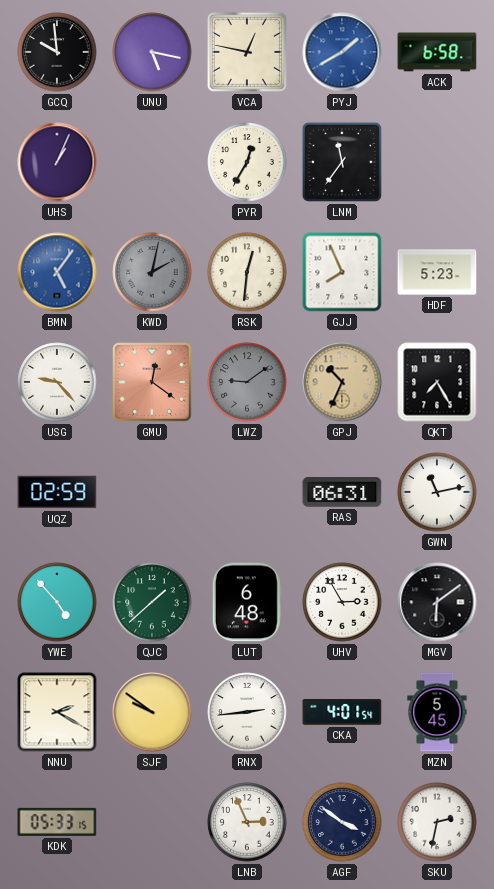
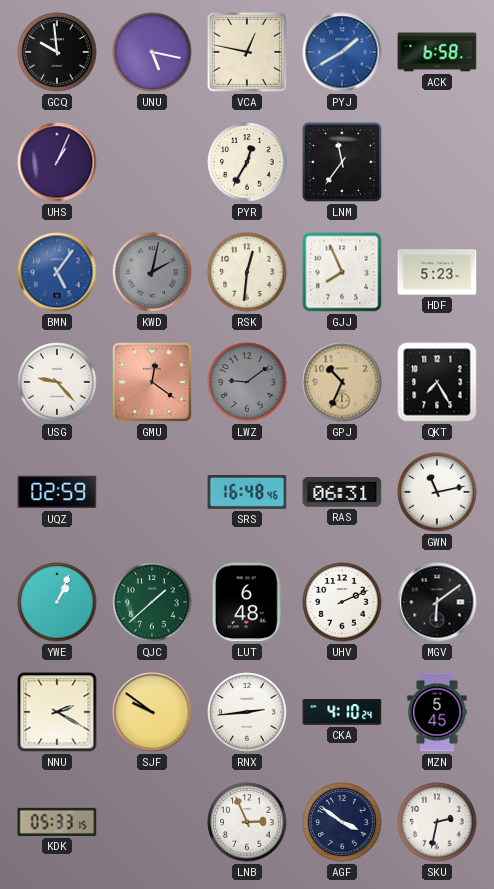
SRS: none -> 16:48
YWE: 4:53 -> 1:04
UHV: 2:55 -> 2:11
CKA: 4:01 -> 4:10
